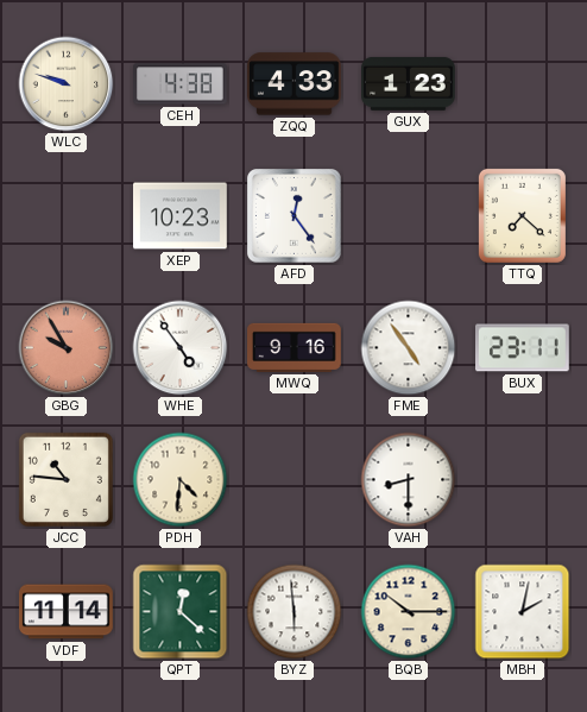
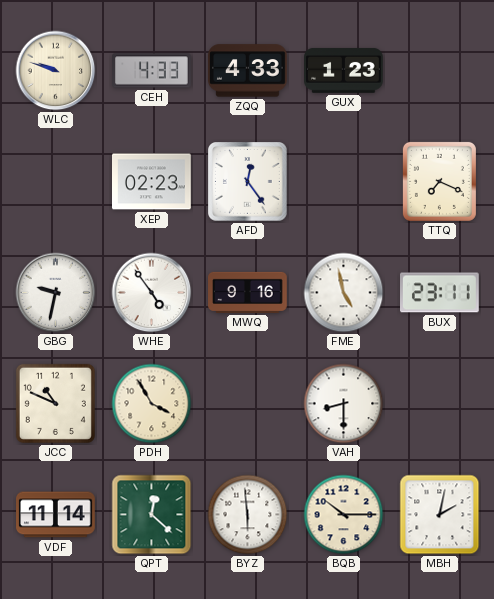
CEH: 4:38 -> 4:33
XEP: 10:23 -> 02:23
TTQ: 7:22 -> 7:19
GBG: 9:55 -> 9:32
GBG dial: salmon -> white
FME: 4:54 -> 4:58
JCC: 10:46 -> 10:49
PDH: 4:31 -> 3:55
